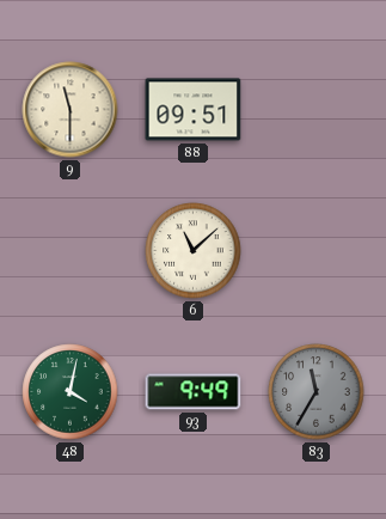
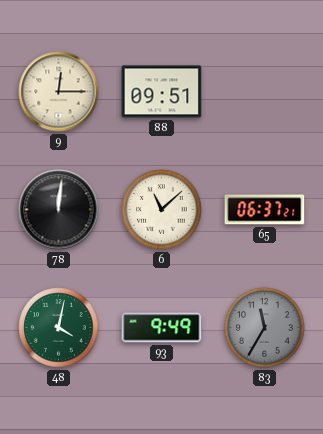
9: 11:30 -> 12:15
78: none -> 12:01
65: none -> 06:37
